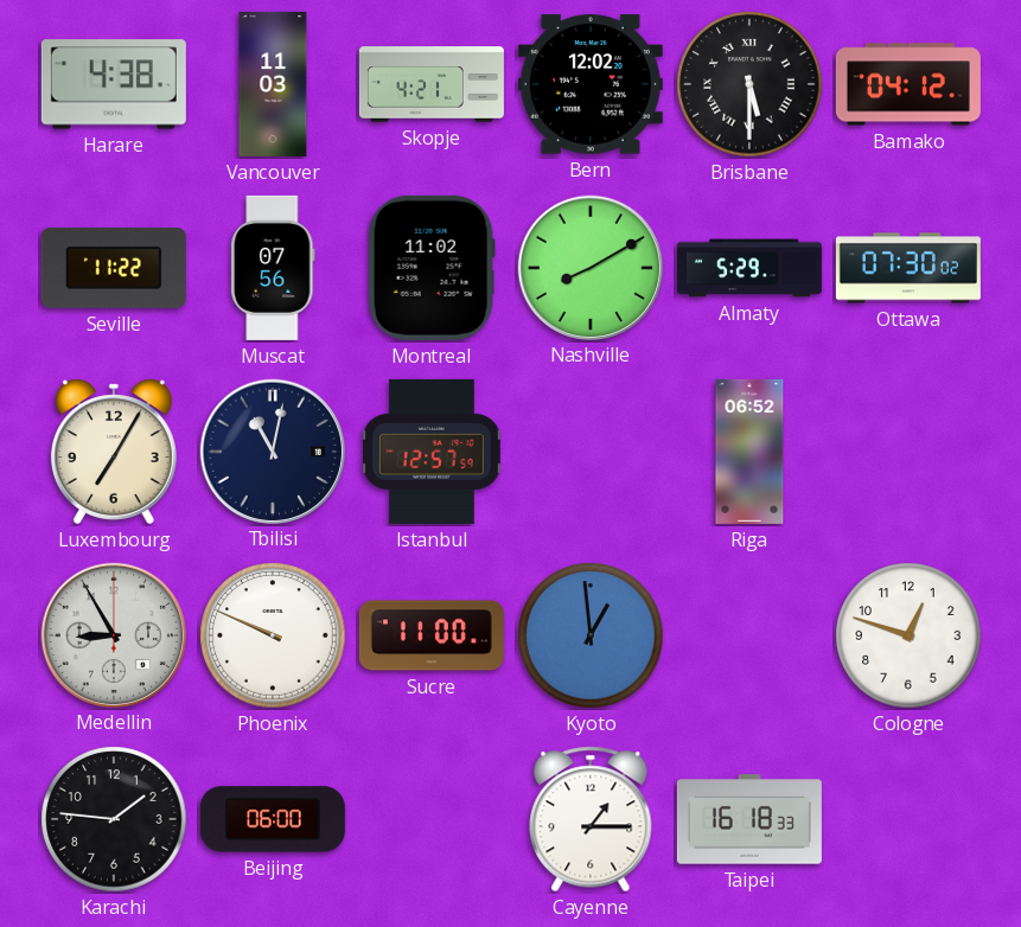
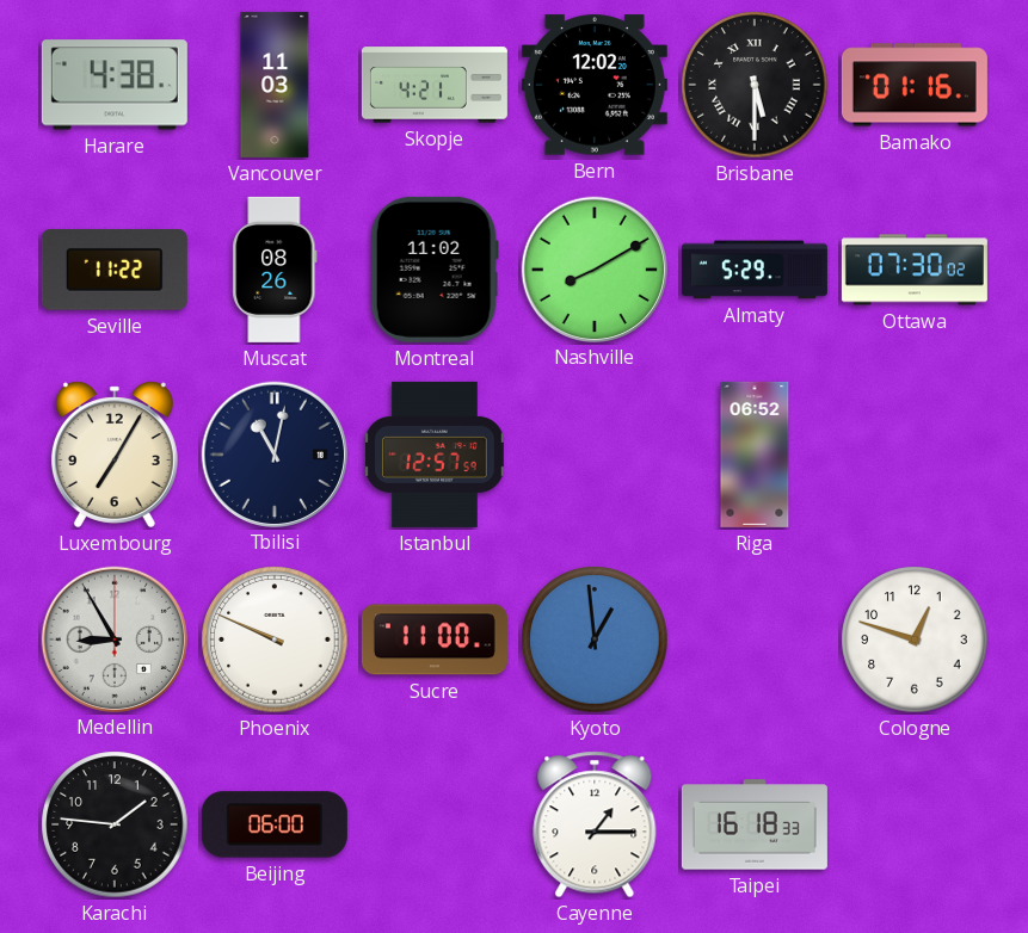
Bamako: 04:12 -> 01:16
Muscat: 07:56 -> 08:26
